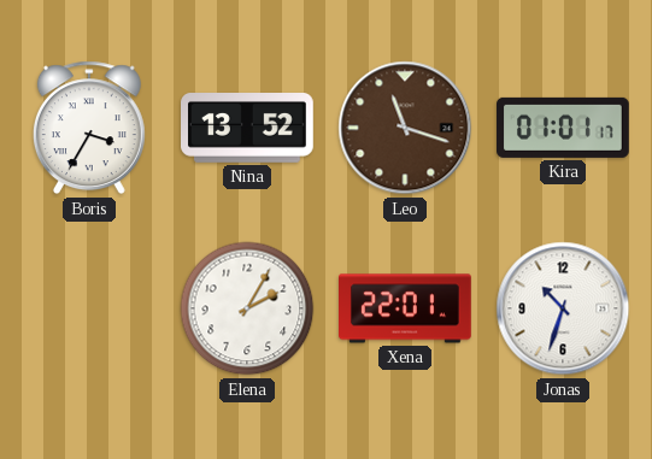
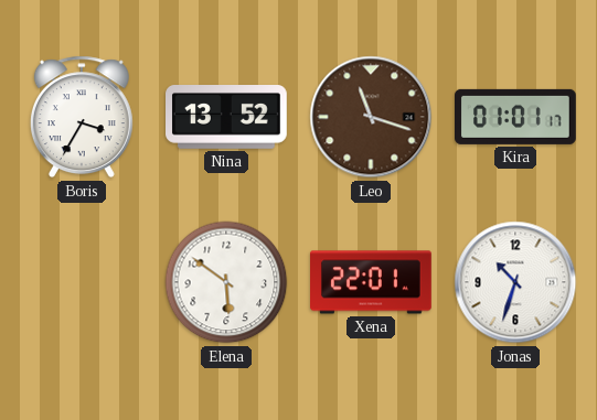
Elena: 2:05 -> 5:51
